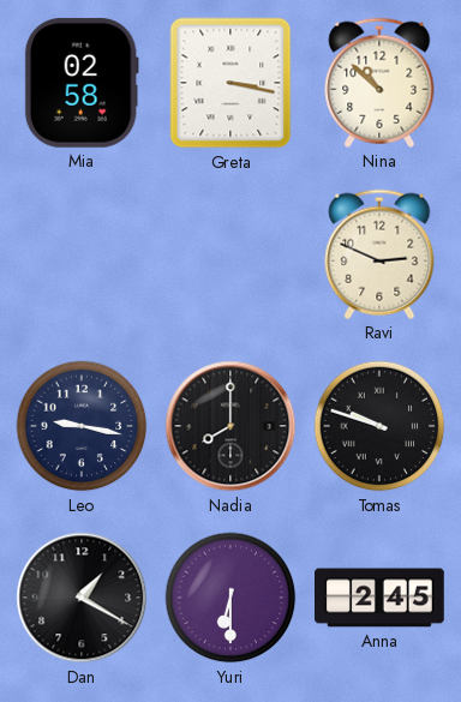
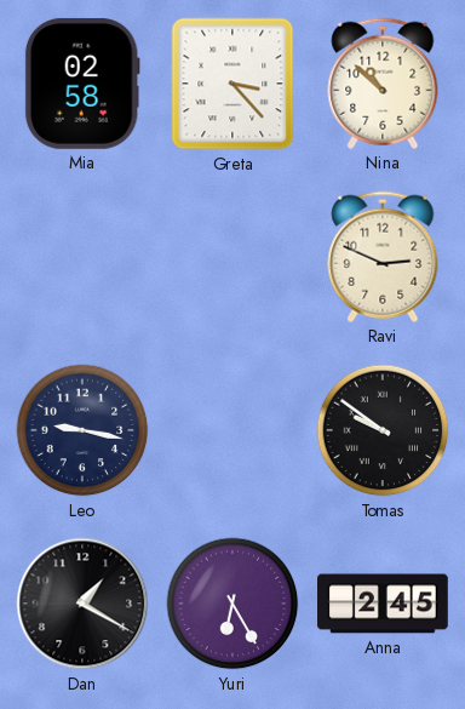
Greta: 3:17 -> 3:23
Nadia: 8:00 -> none
Tomas: 9:48 -> 9:51
Yuri: 6:30 -> 6:25
